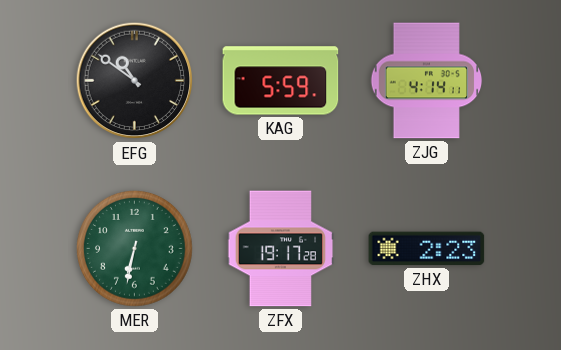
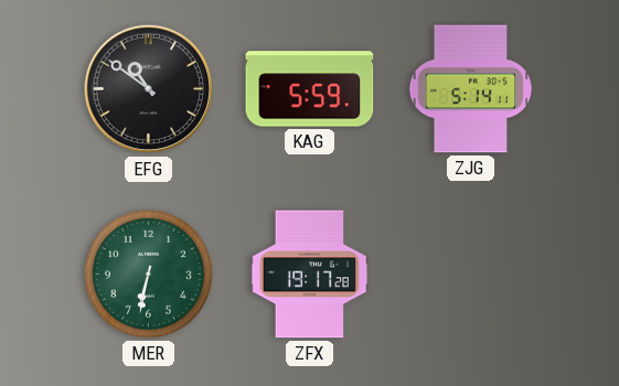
ZJG: 4:14 -> 5:14
ZHX: 2:23 -> none
